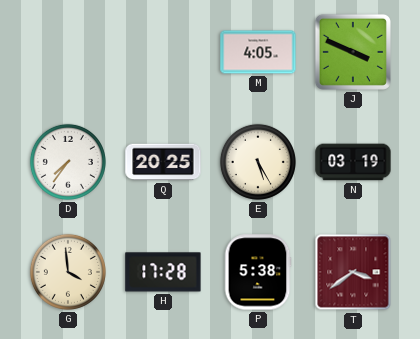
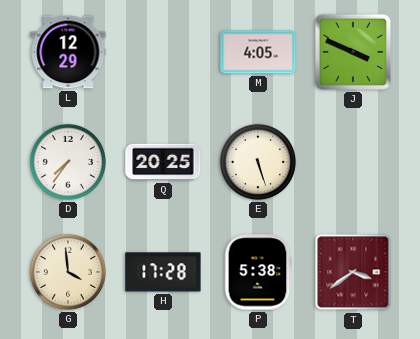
L: none -> 12:29
E: 5:25 -> 5:27
N: 03:19 -> none
